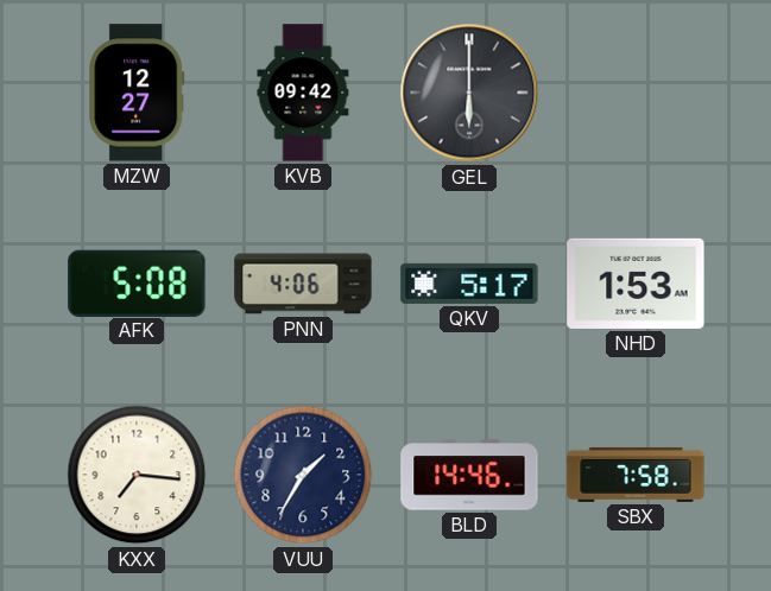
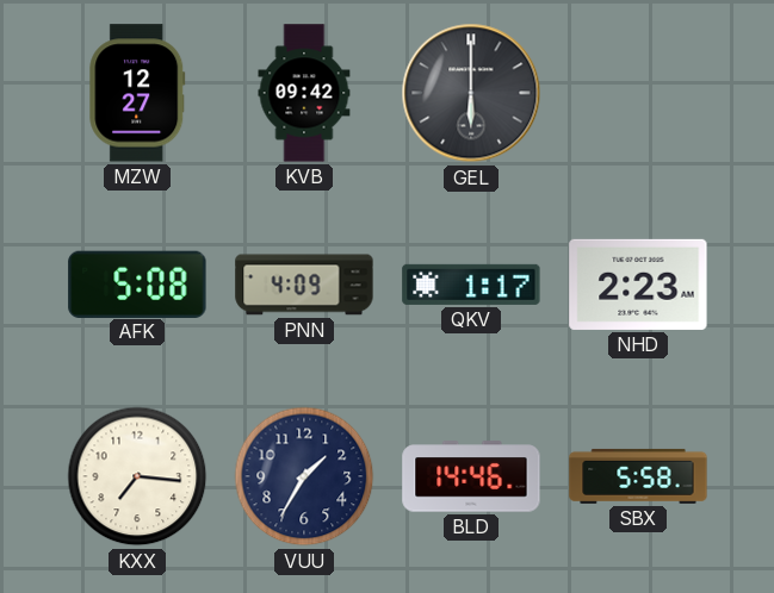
PNN: 4:06 -> 4:09
QKV: 5:17 -> 1:17
NHD: 1:53 -> 2:23
SBX: 7:58 -> 5:58
